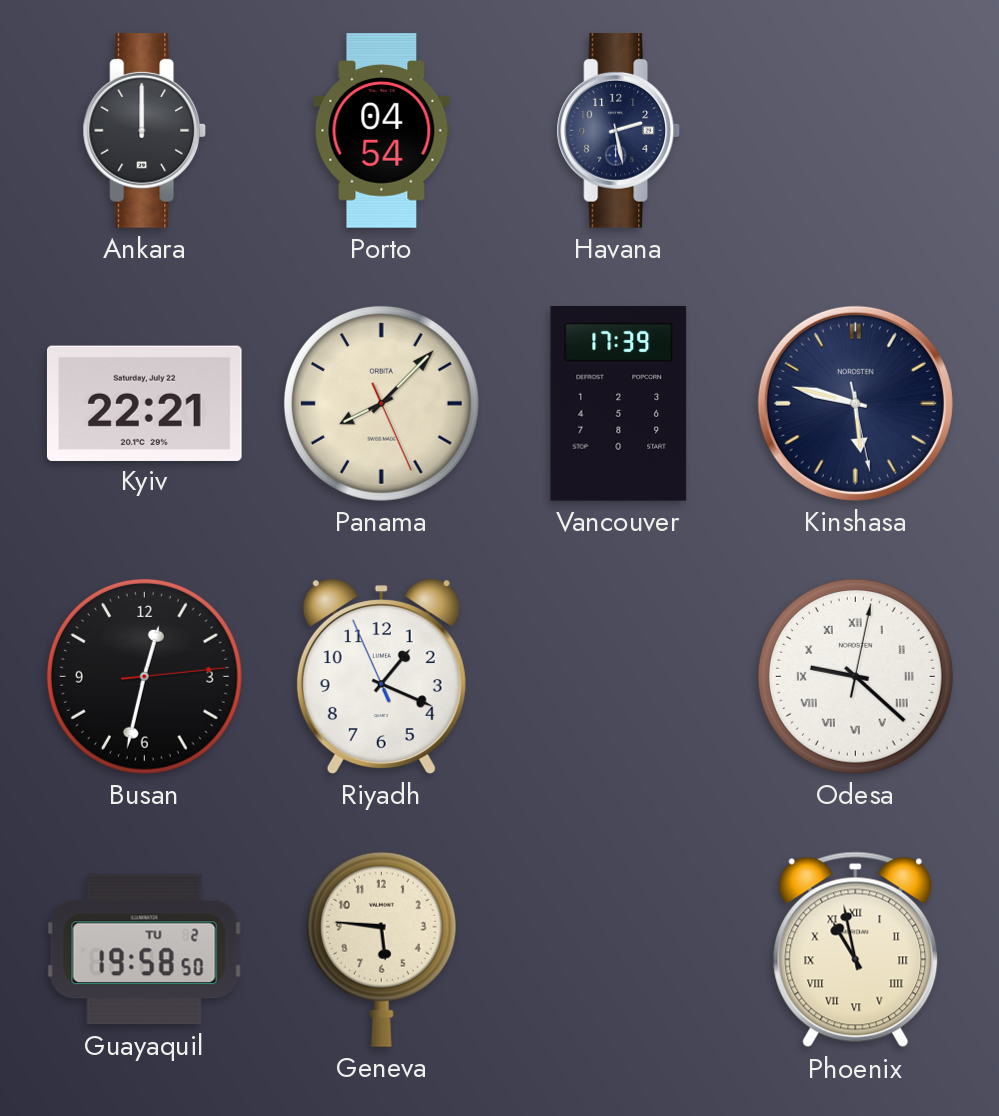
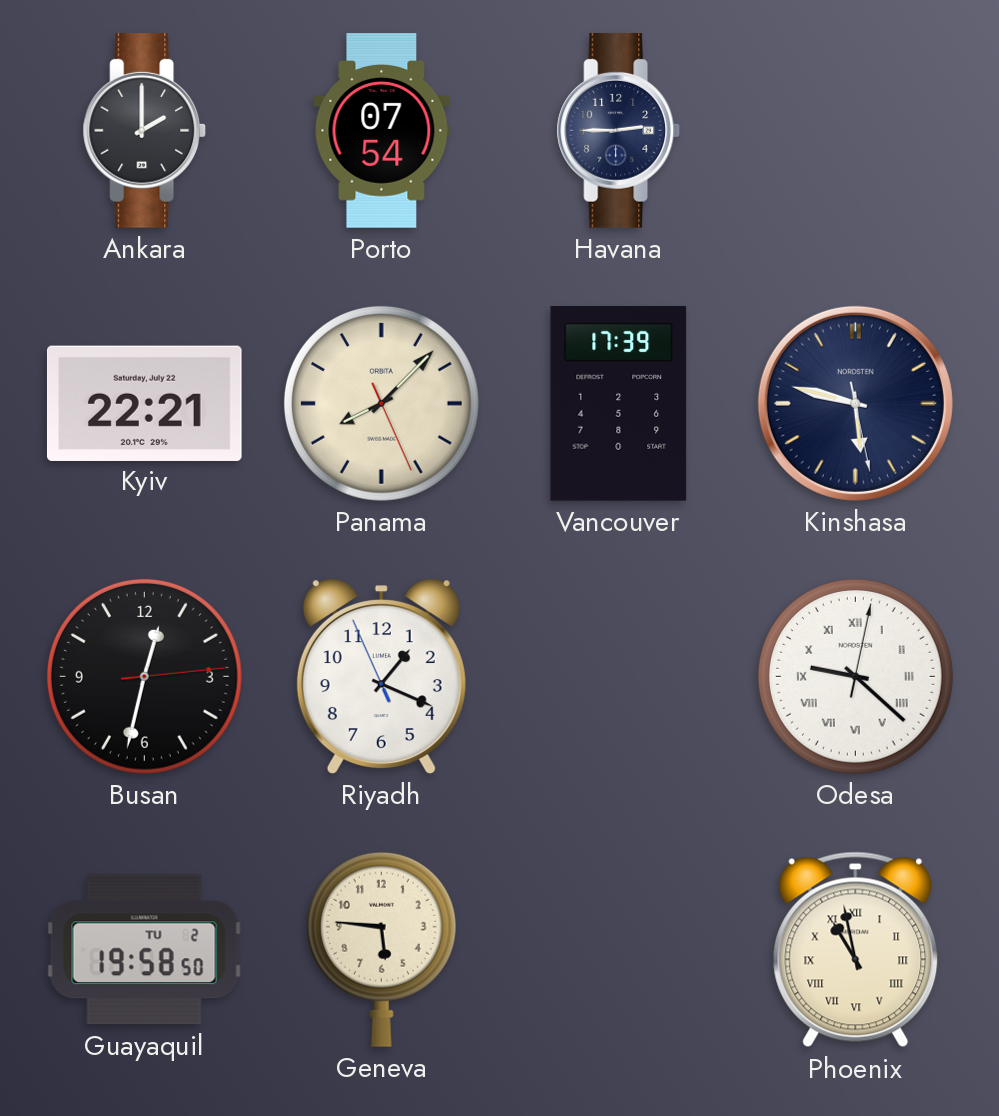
Ankara: 12:00 -> 2:00
Porto: 04:54 -> 07:54
Havana: 2:28 -> 2:45
